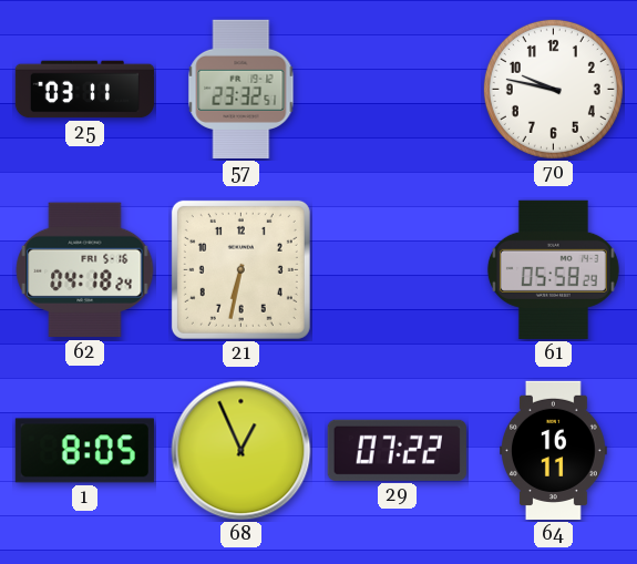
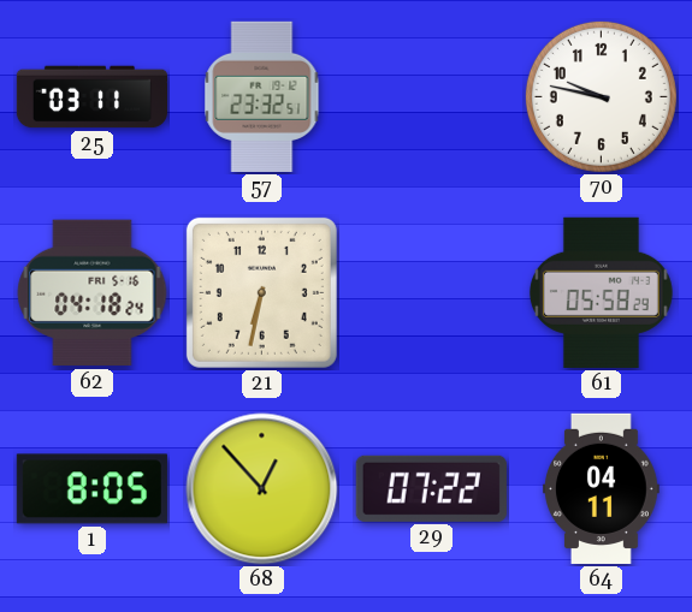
68: 12:56 -> 12:53
64: 16:11 -> 04:11
